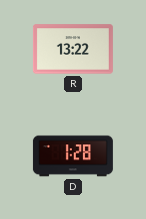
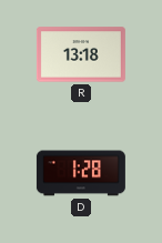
R: 13:22 -> 13:18
